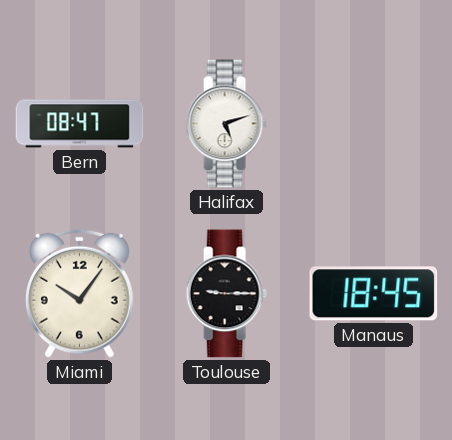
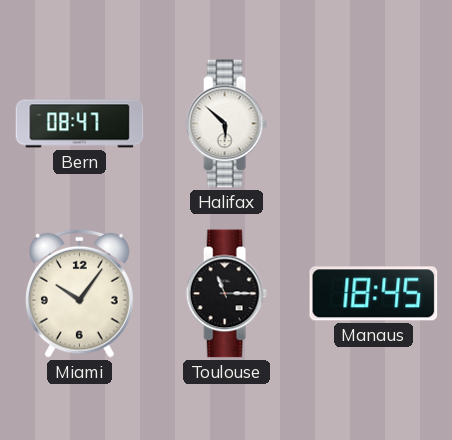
Halifax: 5:12 -> 5:52
Toulouse: 9:15 -> 11:15
